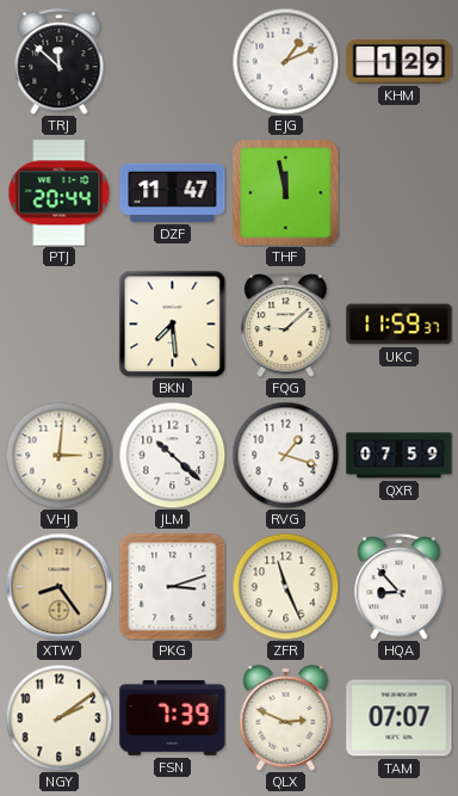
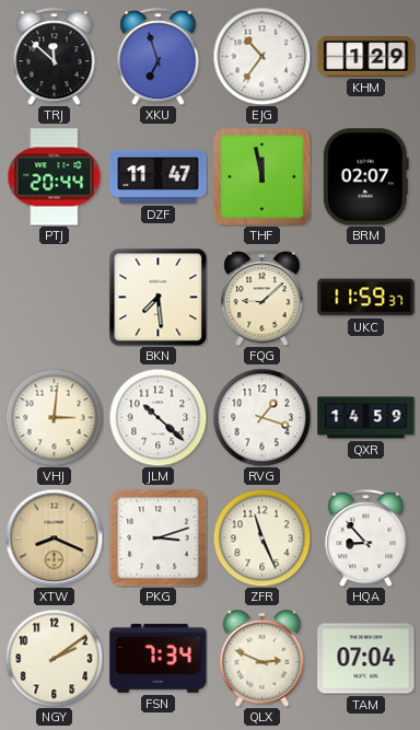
XKU: none -> 6:57
EJG: 1:11 -> 10:36
BRM: none -> 02:07
QXR: 07:59 -> 14:59
XTW: 8:24 -> 8:19
FSN: 7:39 -> 7:34
TAM: 07:07 -> 07:04
